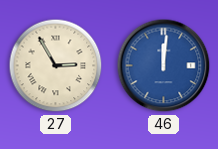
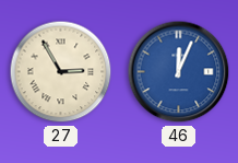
46: 12:01 -> 12:04
